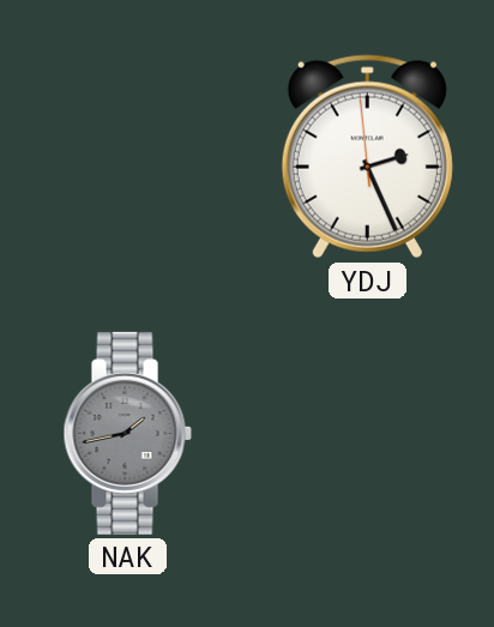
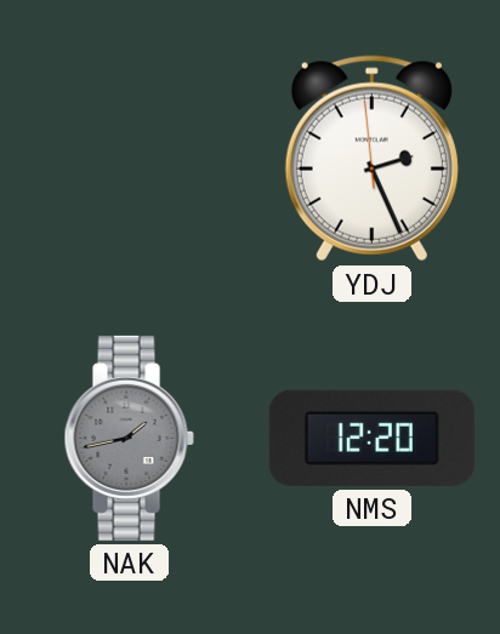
NMS: none -> 12:20
